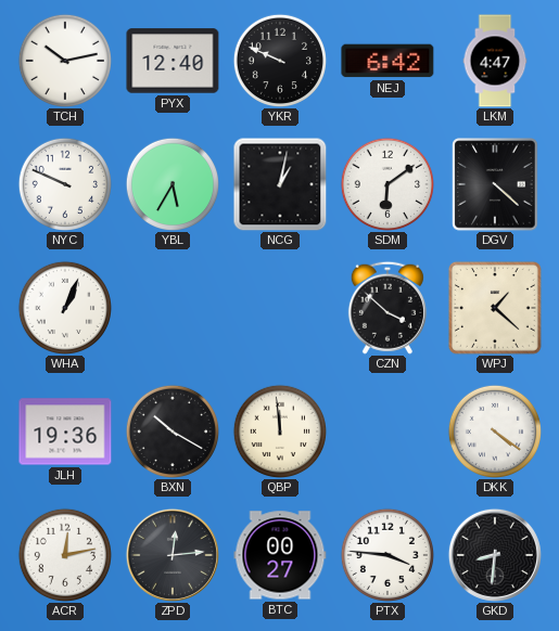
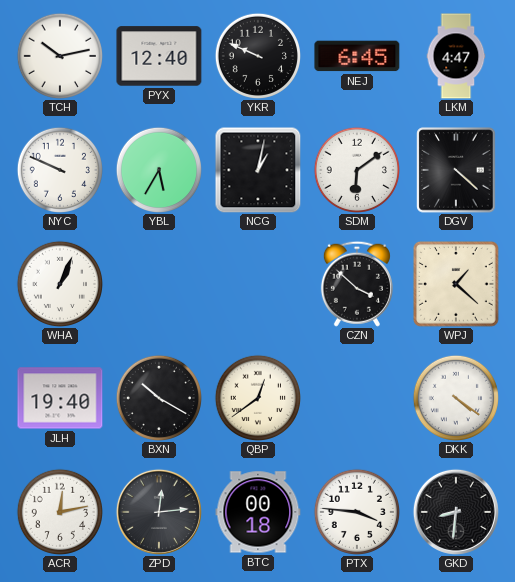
NEJ: 6:42 -> 6:45
JLH: 19:36 -> 19:40
QBP: 11:59 -> 12:39
BTC: 00:27 -> 00:18
